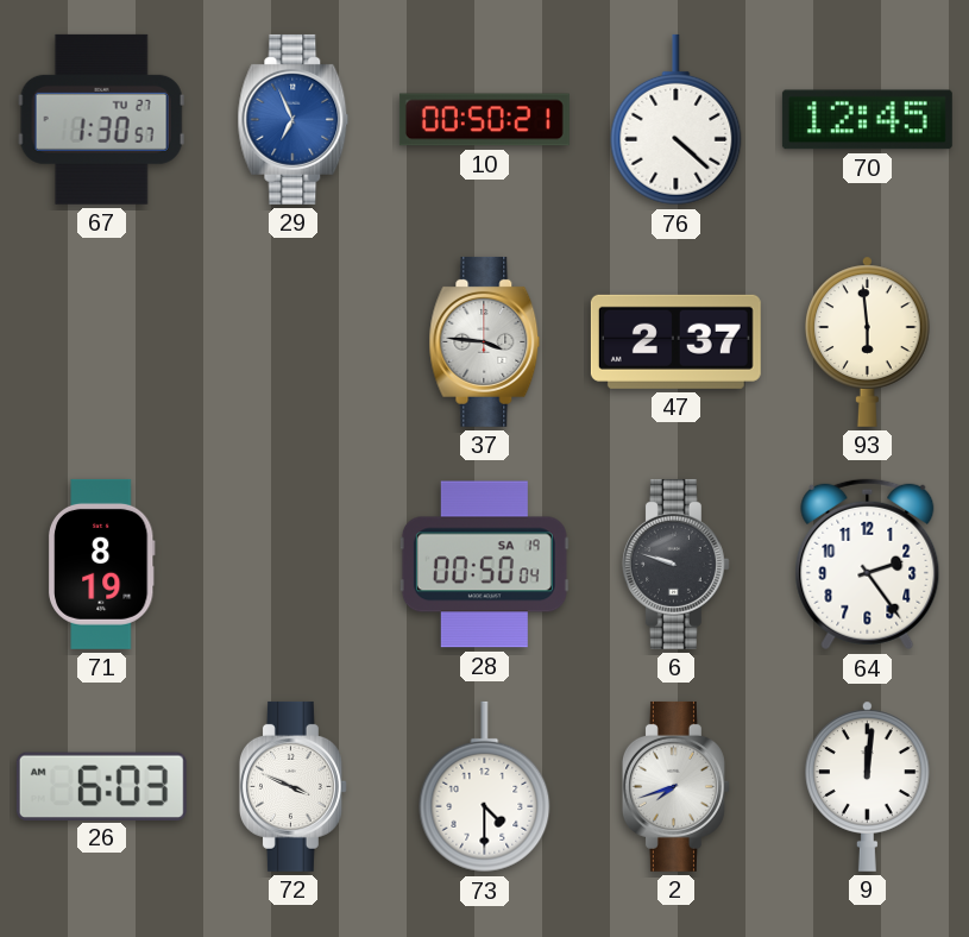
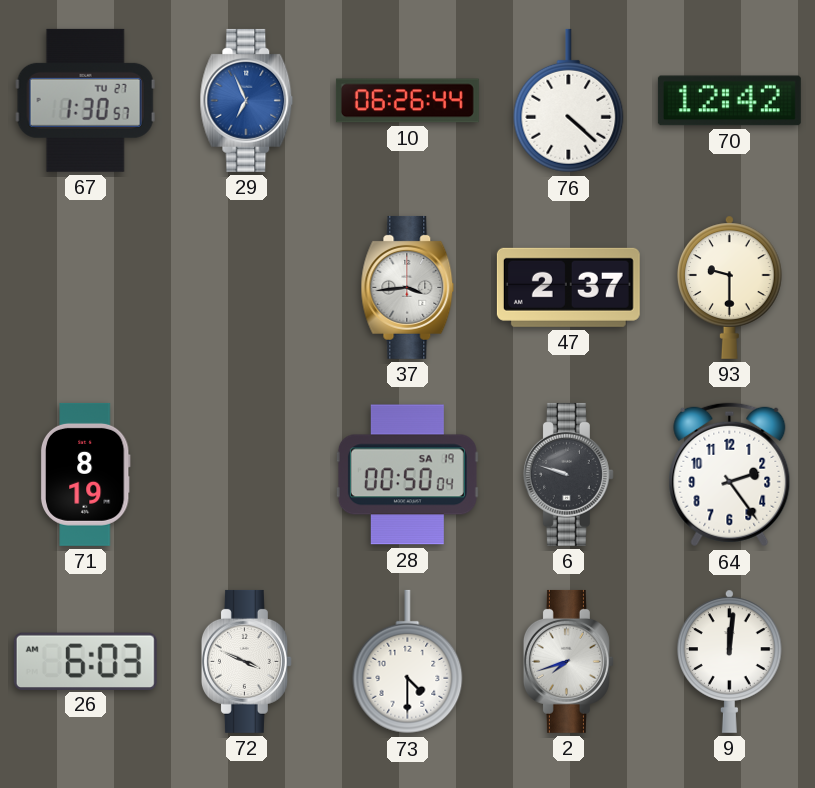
10: 00:50 -> 06:26
70: 12:45 -> 12:42
37: 3:46 -> 3:44
93: 5:59 -> 9:30
